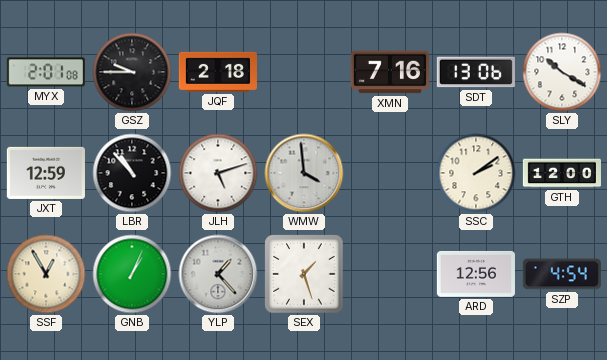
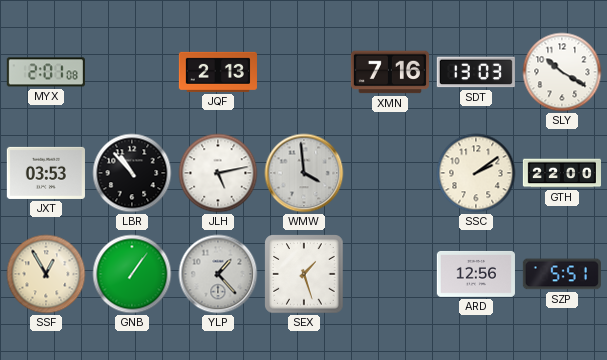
GSZ: 9:45 -> none
JQF: 2:18 -> 2:13
SDT: 13:06 -> 13:03
JXT: 12:59 -> 03:53
JLH: 5:12 -> 5:13
GTH: 12:00 -> 22:00
GNB: 1:04 -> 1:06
SZP: 4:54 -> 5:51
